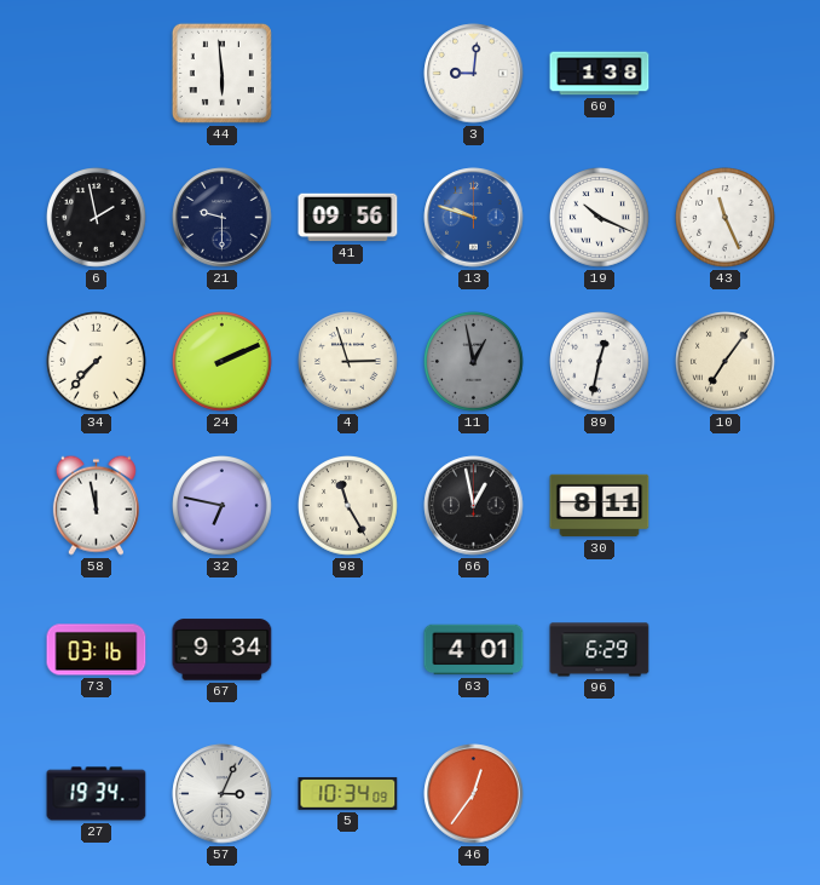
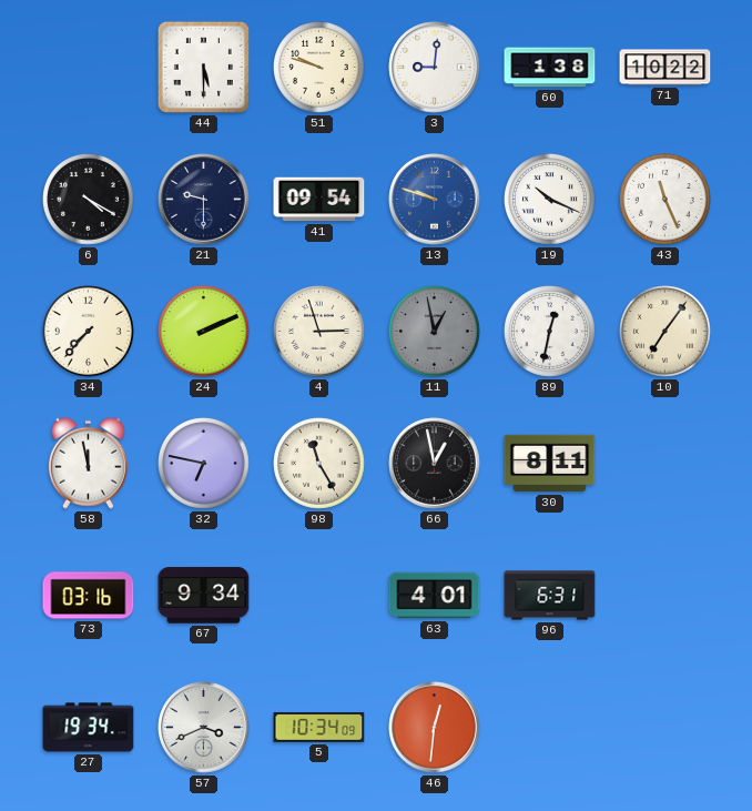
44: 5:59 -> 5:30
51: none -> 9:48
71: none -> 10:22
6: 1:58 -> 4:20
41: 09:56 -> 09:54
96: 6:29 -> 6:31
57: 3:04 -> 3:41
46: 12:36 -> 12:31
